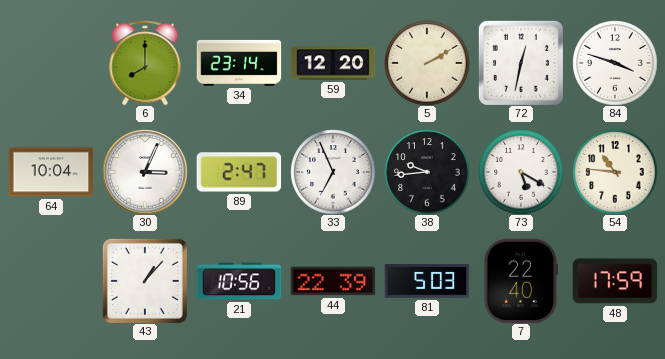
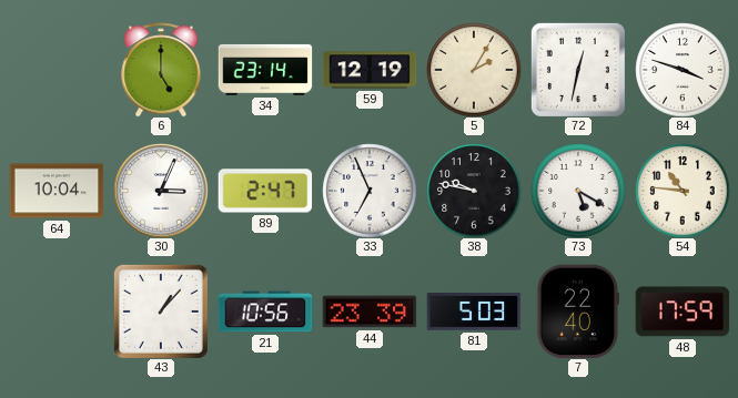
6: 8:00 -> 5:00
59: 12:20 -> 12:19
5: 2:10 -> 2:05
38: 9:44 -> 9:47
44: 22:39 -> 23:39
